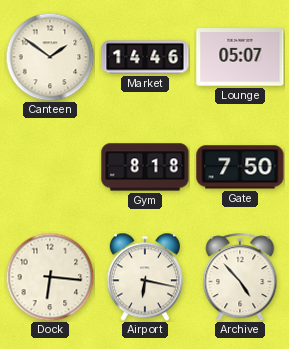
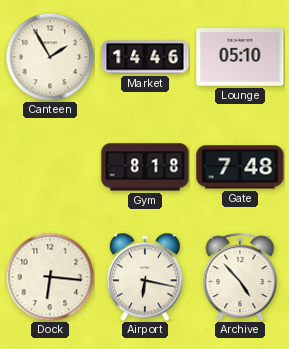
Canteen: 1:51 -> 1:55
Lounge: 05:07 -> 05:10
Gate: 7:50 -> 7:48
